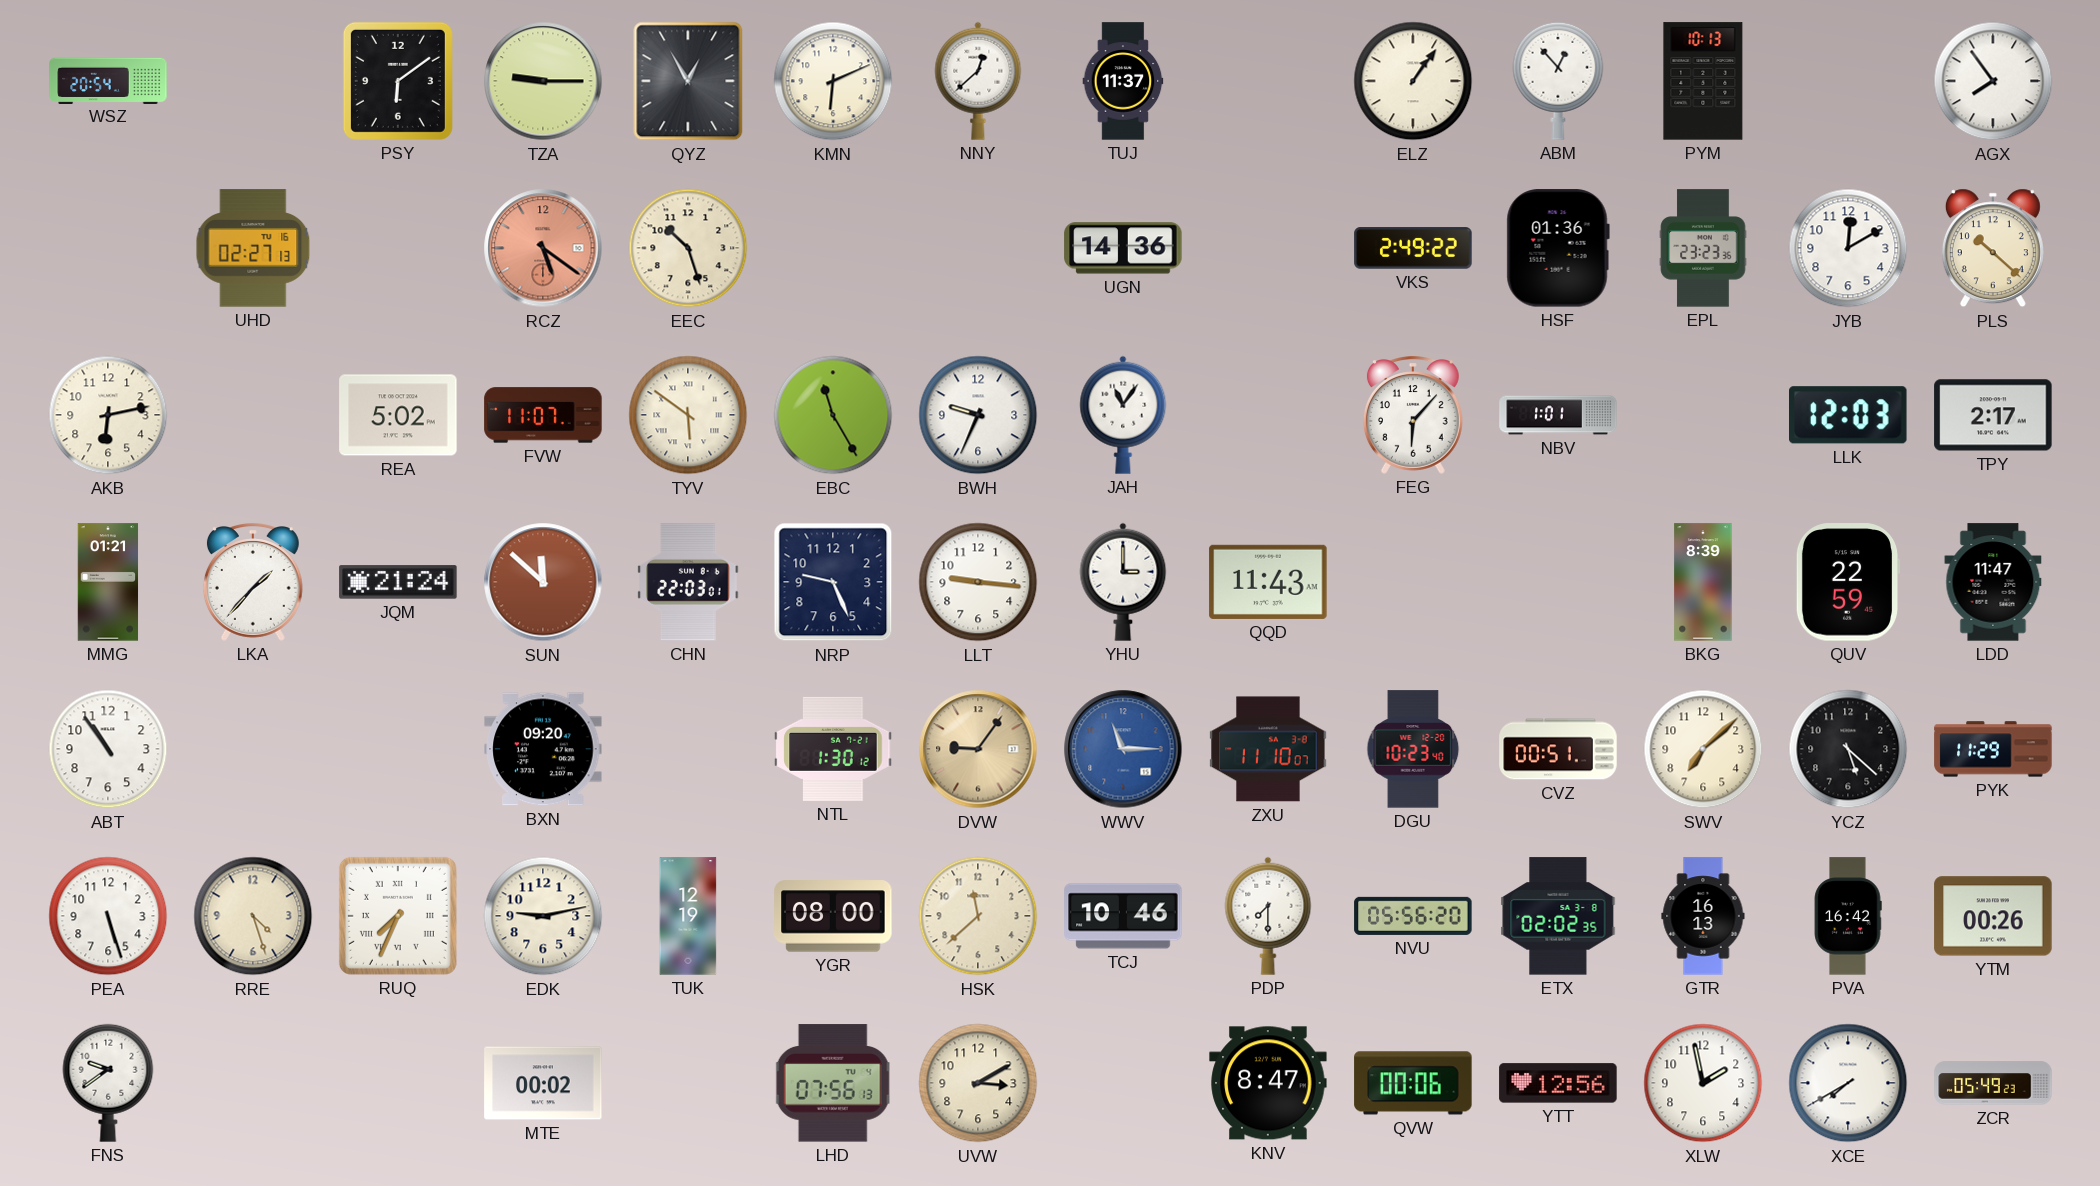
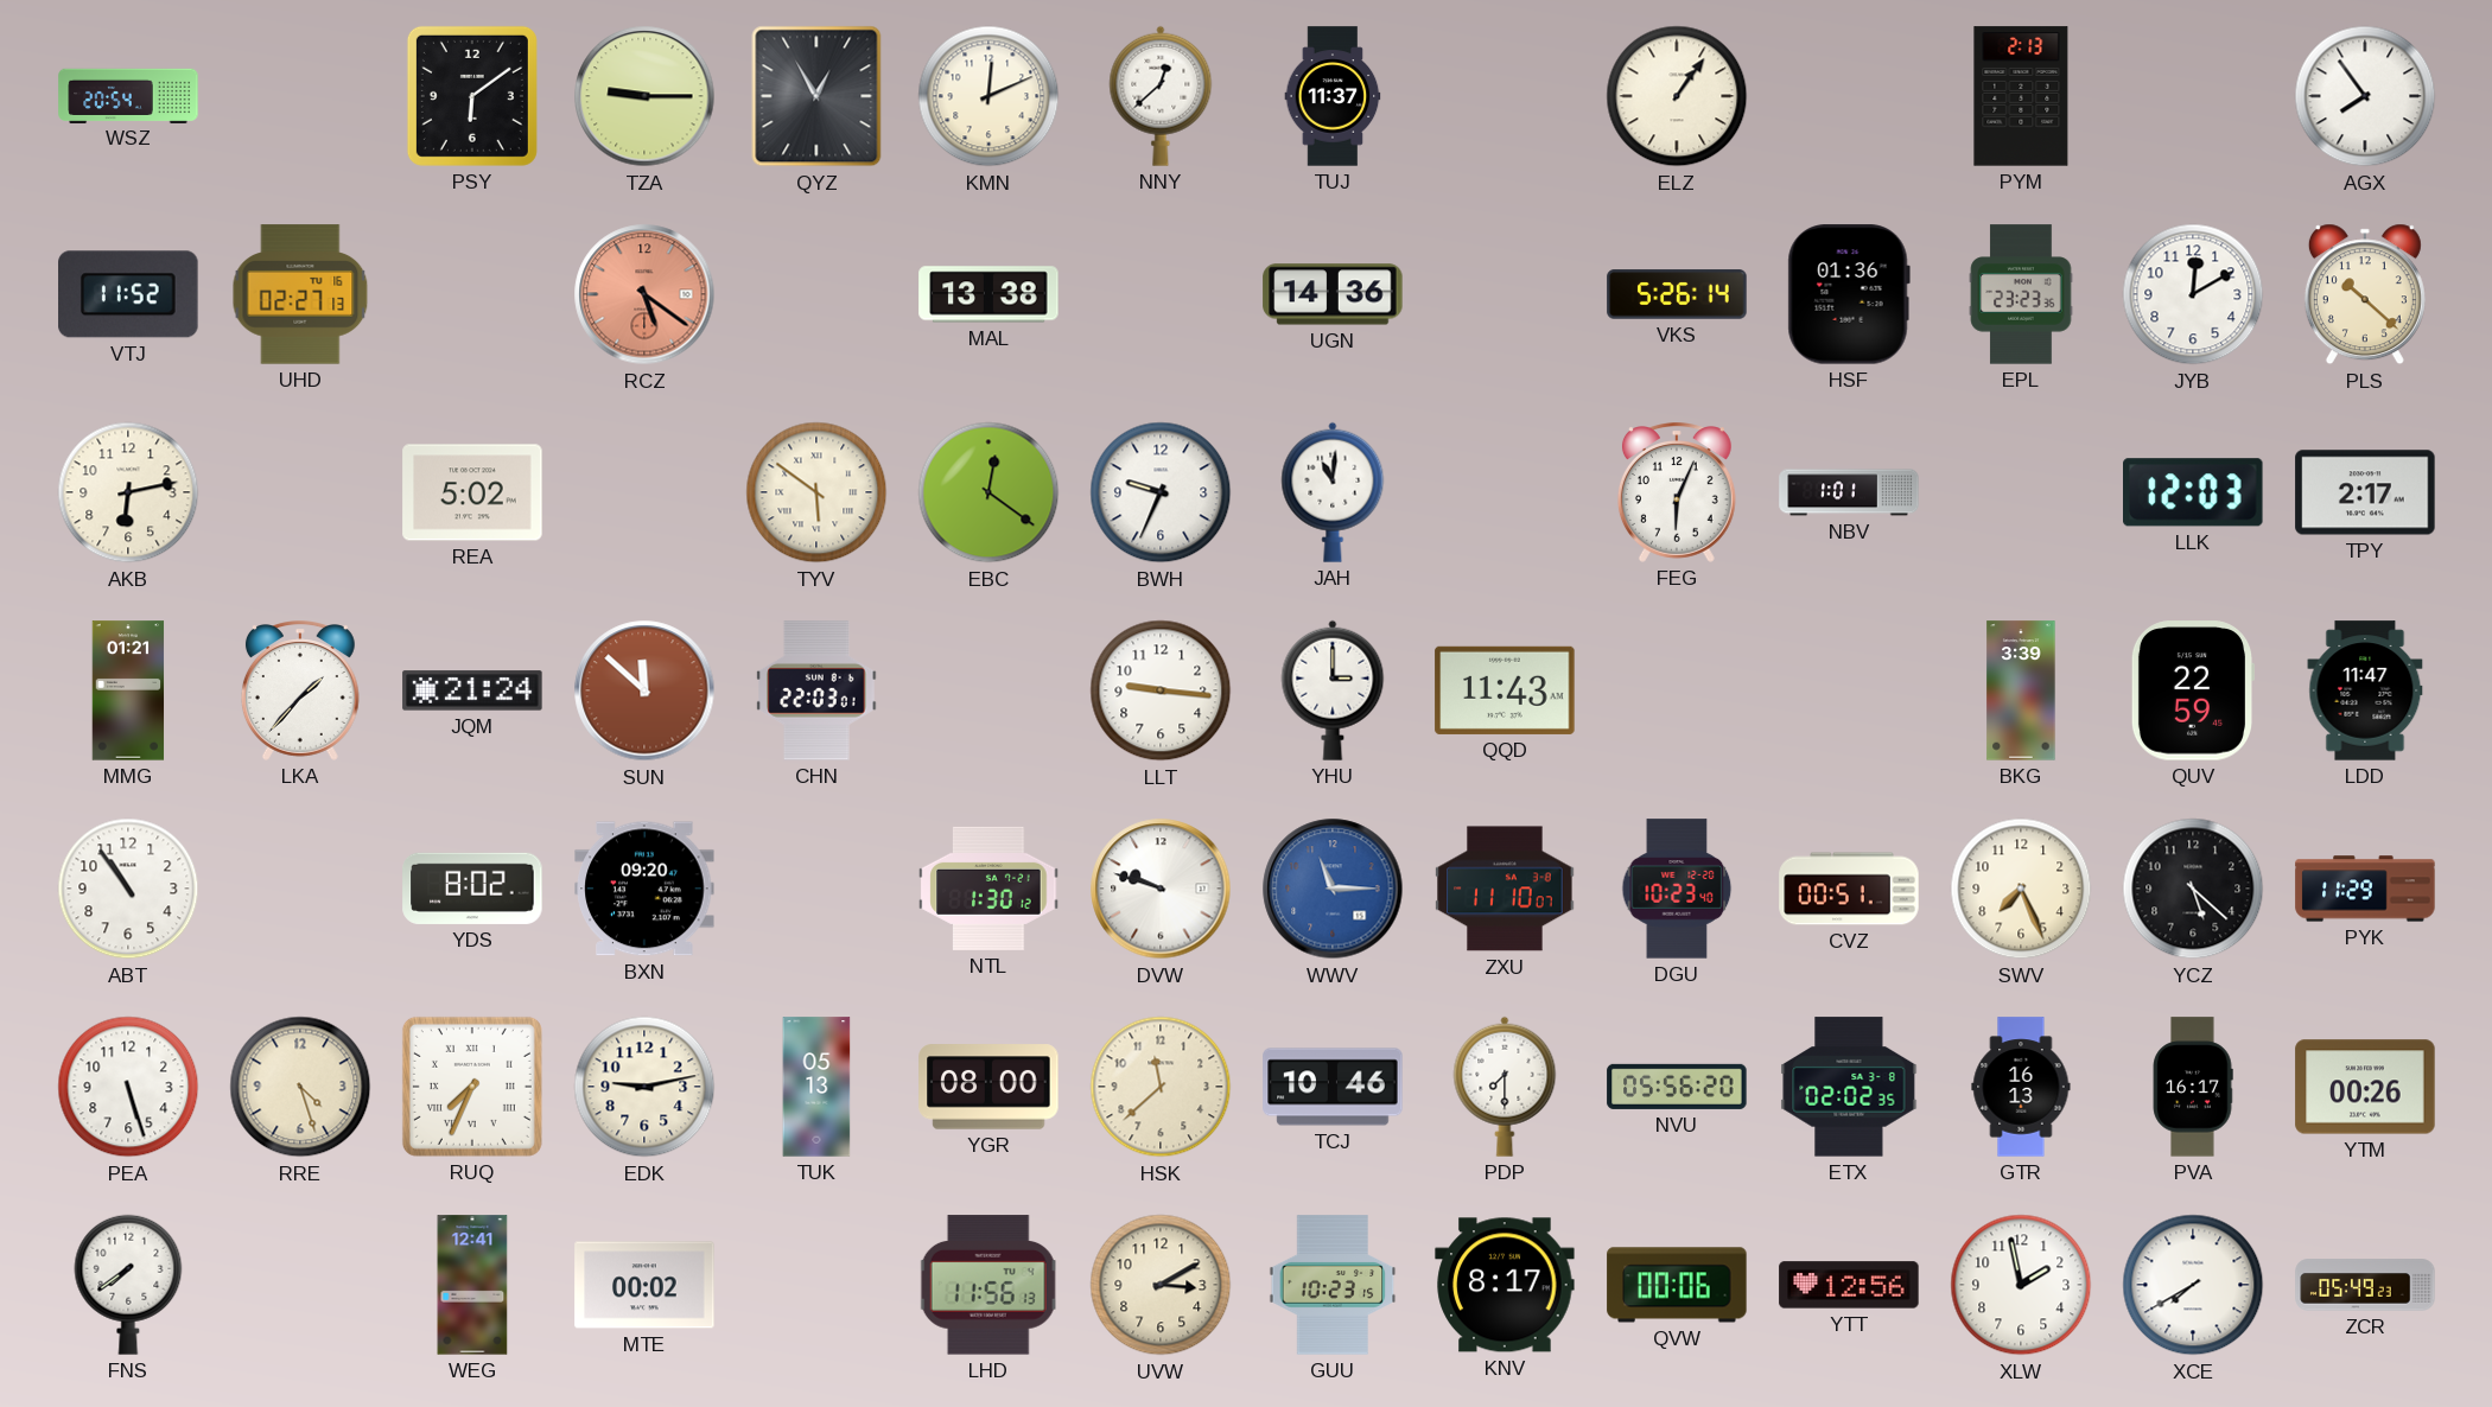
KMN: 6:11 -> 12:11
ABM: 12:53 -> none
PYM: 10:13 -> 2:13
VTJ: none -> 11:52
EEC: 10:27 -> none
MAL: none -> 13:38
VKS: 2:49 -> 5:26
FVW: 11:07 -> none
EBC: 11:25 -> 12:21
JAH: 11:06 -> 11:01
FEG: 6:07 -> 6:04
NRP: 9:26 -> none
BKG: 8:39 -> 3:39
YDS: none -> 8:02
DVW: 9:06 -> 9:48
DVW dial: champagne -> white
SWV: 7:08 -> 7:26
TUK: 12:19 -> 05:13
PVA: 16:42 -> 16:17
FNS: 9:39 -> 7:39
WEG: none -> 12:41
LHD: 07:56 -> 11:56
GUU: none -> 10:23
KNV: 8:47 -> 8:17
